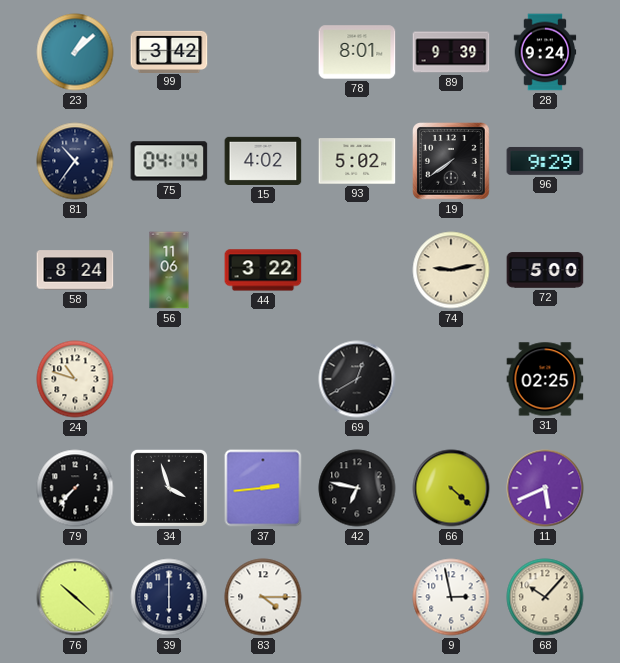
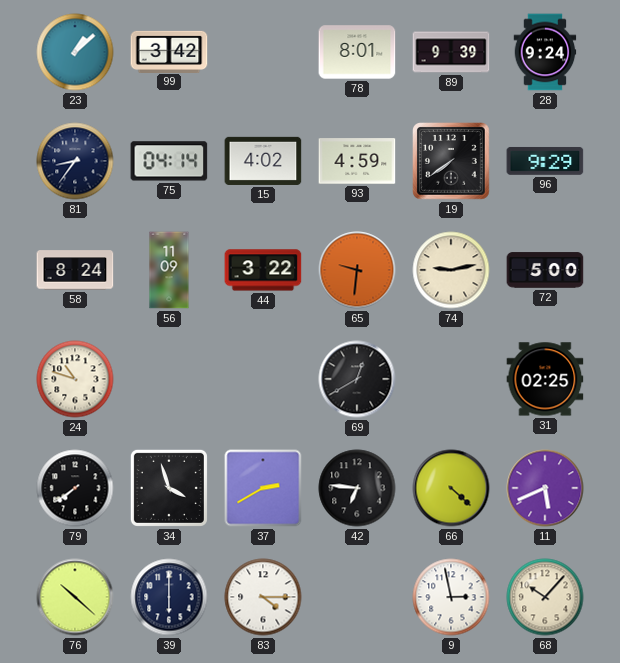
81: 10:36 -> 8:36
93: 5:02 -> 4:59
56: 11:06 -> 11:09
65: none -> 9:31
79: 7:37 -> 7:39
37: 2:44 -> 2:40
42: 6:47 -> 6:46
